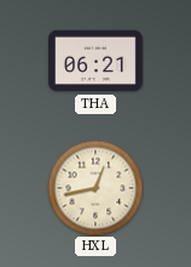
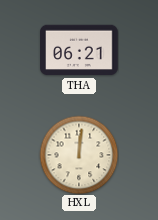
HXL: 12:43 -> 12:01
